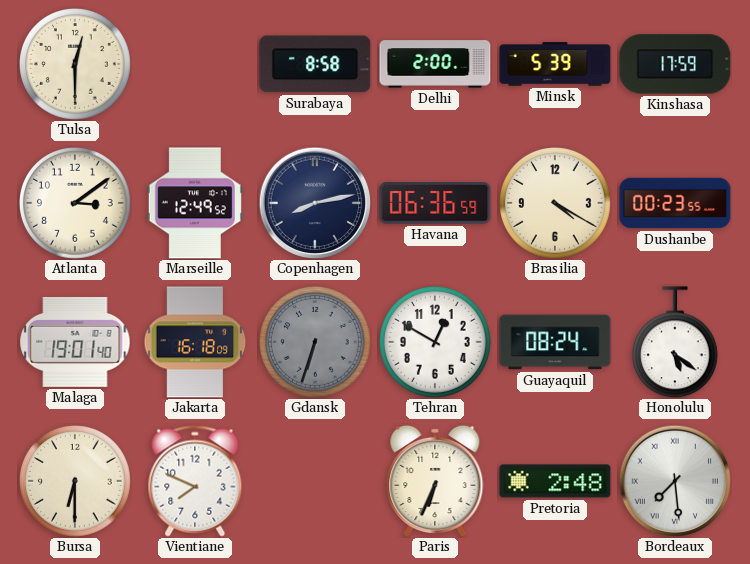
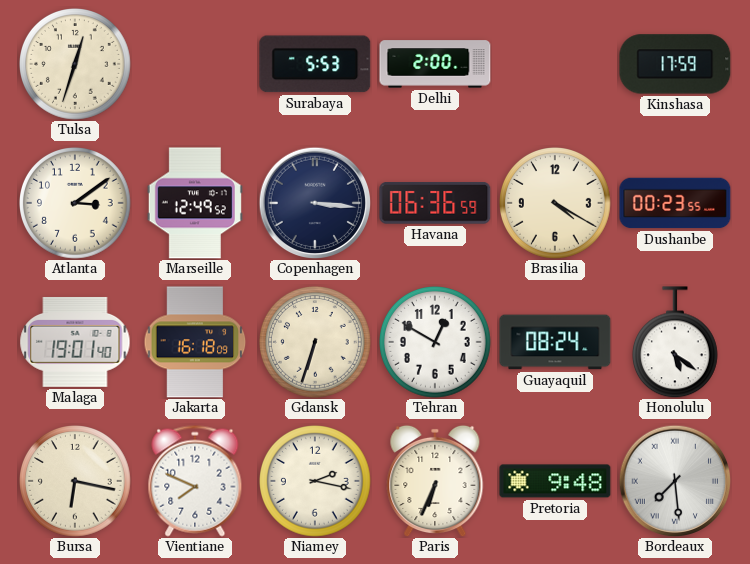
Tulsa: 12:30 -> 12:33
Surabaya: 8:58 -> 5:53
Minsk: 5:39 -> none
Copenhagen: 8:13 -> 3:16
Gdansk dial: grey -> cream
Bursa: 6:30 -> 6:17
Niamey: none -> 2:17
Pretoria: 2:48 -> 9:48
